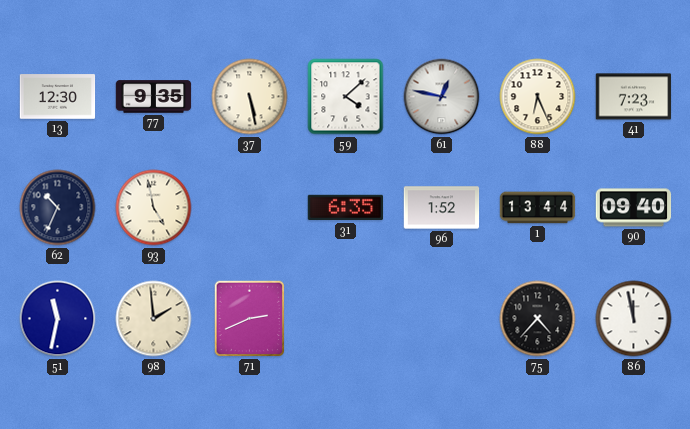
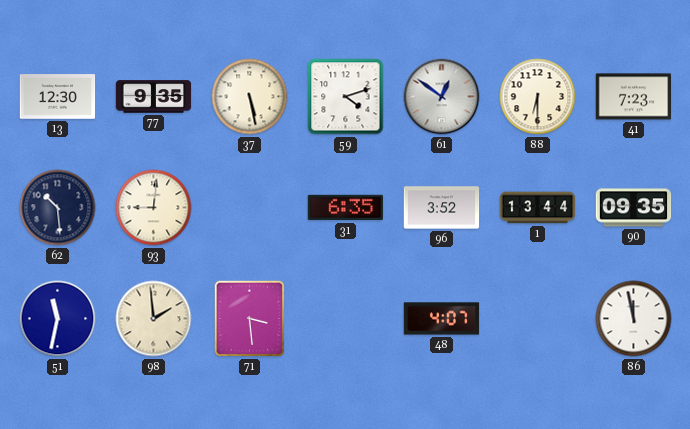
59: 4:08 -> 4:12
61: 12:47 -> 12:51
88: 6:26 -> 6:30
62: 10:34 -> 10:29
93: 4:58 -> 9:01
96: 1:52 -> 3:52
90: 09:40 -> 09:35
71: 2:41 -> 3:29
48: none -> 4:07
75: 4:37 -> none
